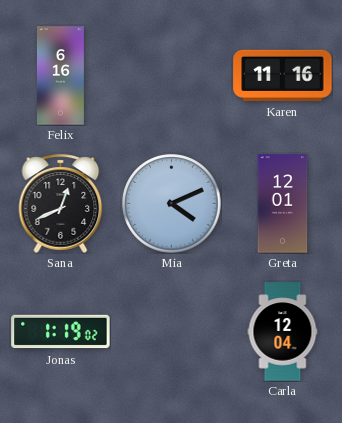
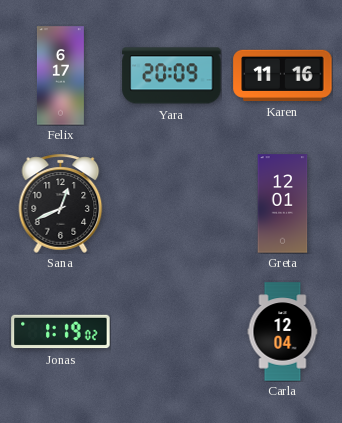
Felix: 6:16 -> 6:17
Yara: none -> 20:09
Mia: 4:11 -> none
